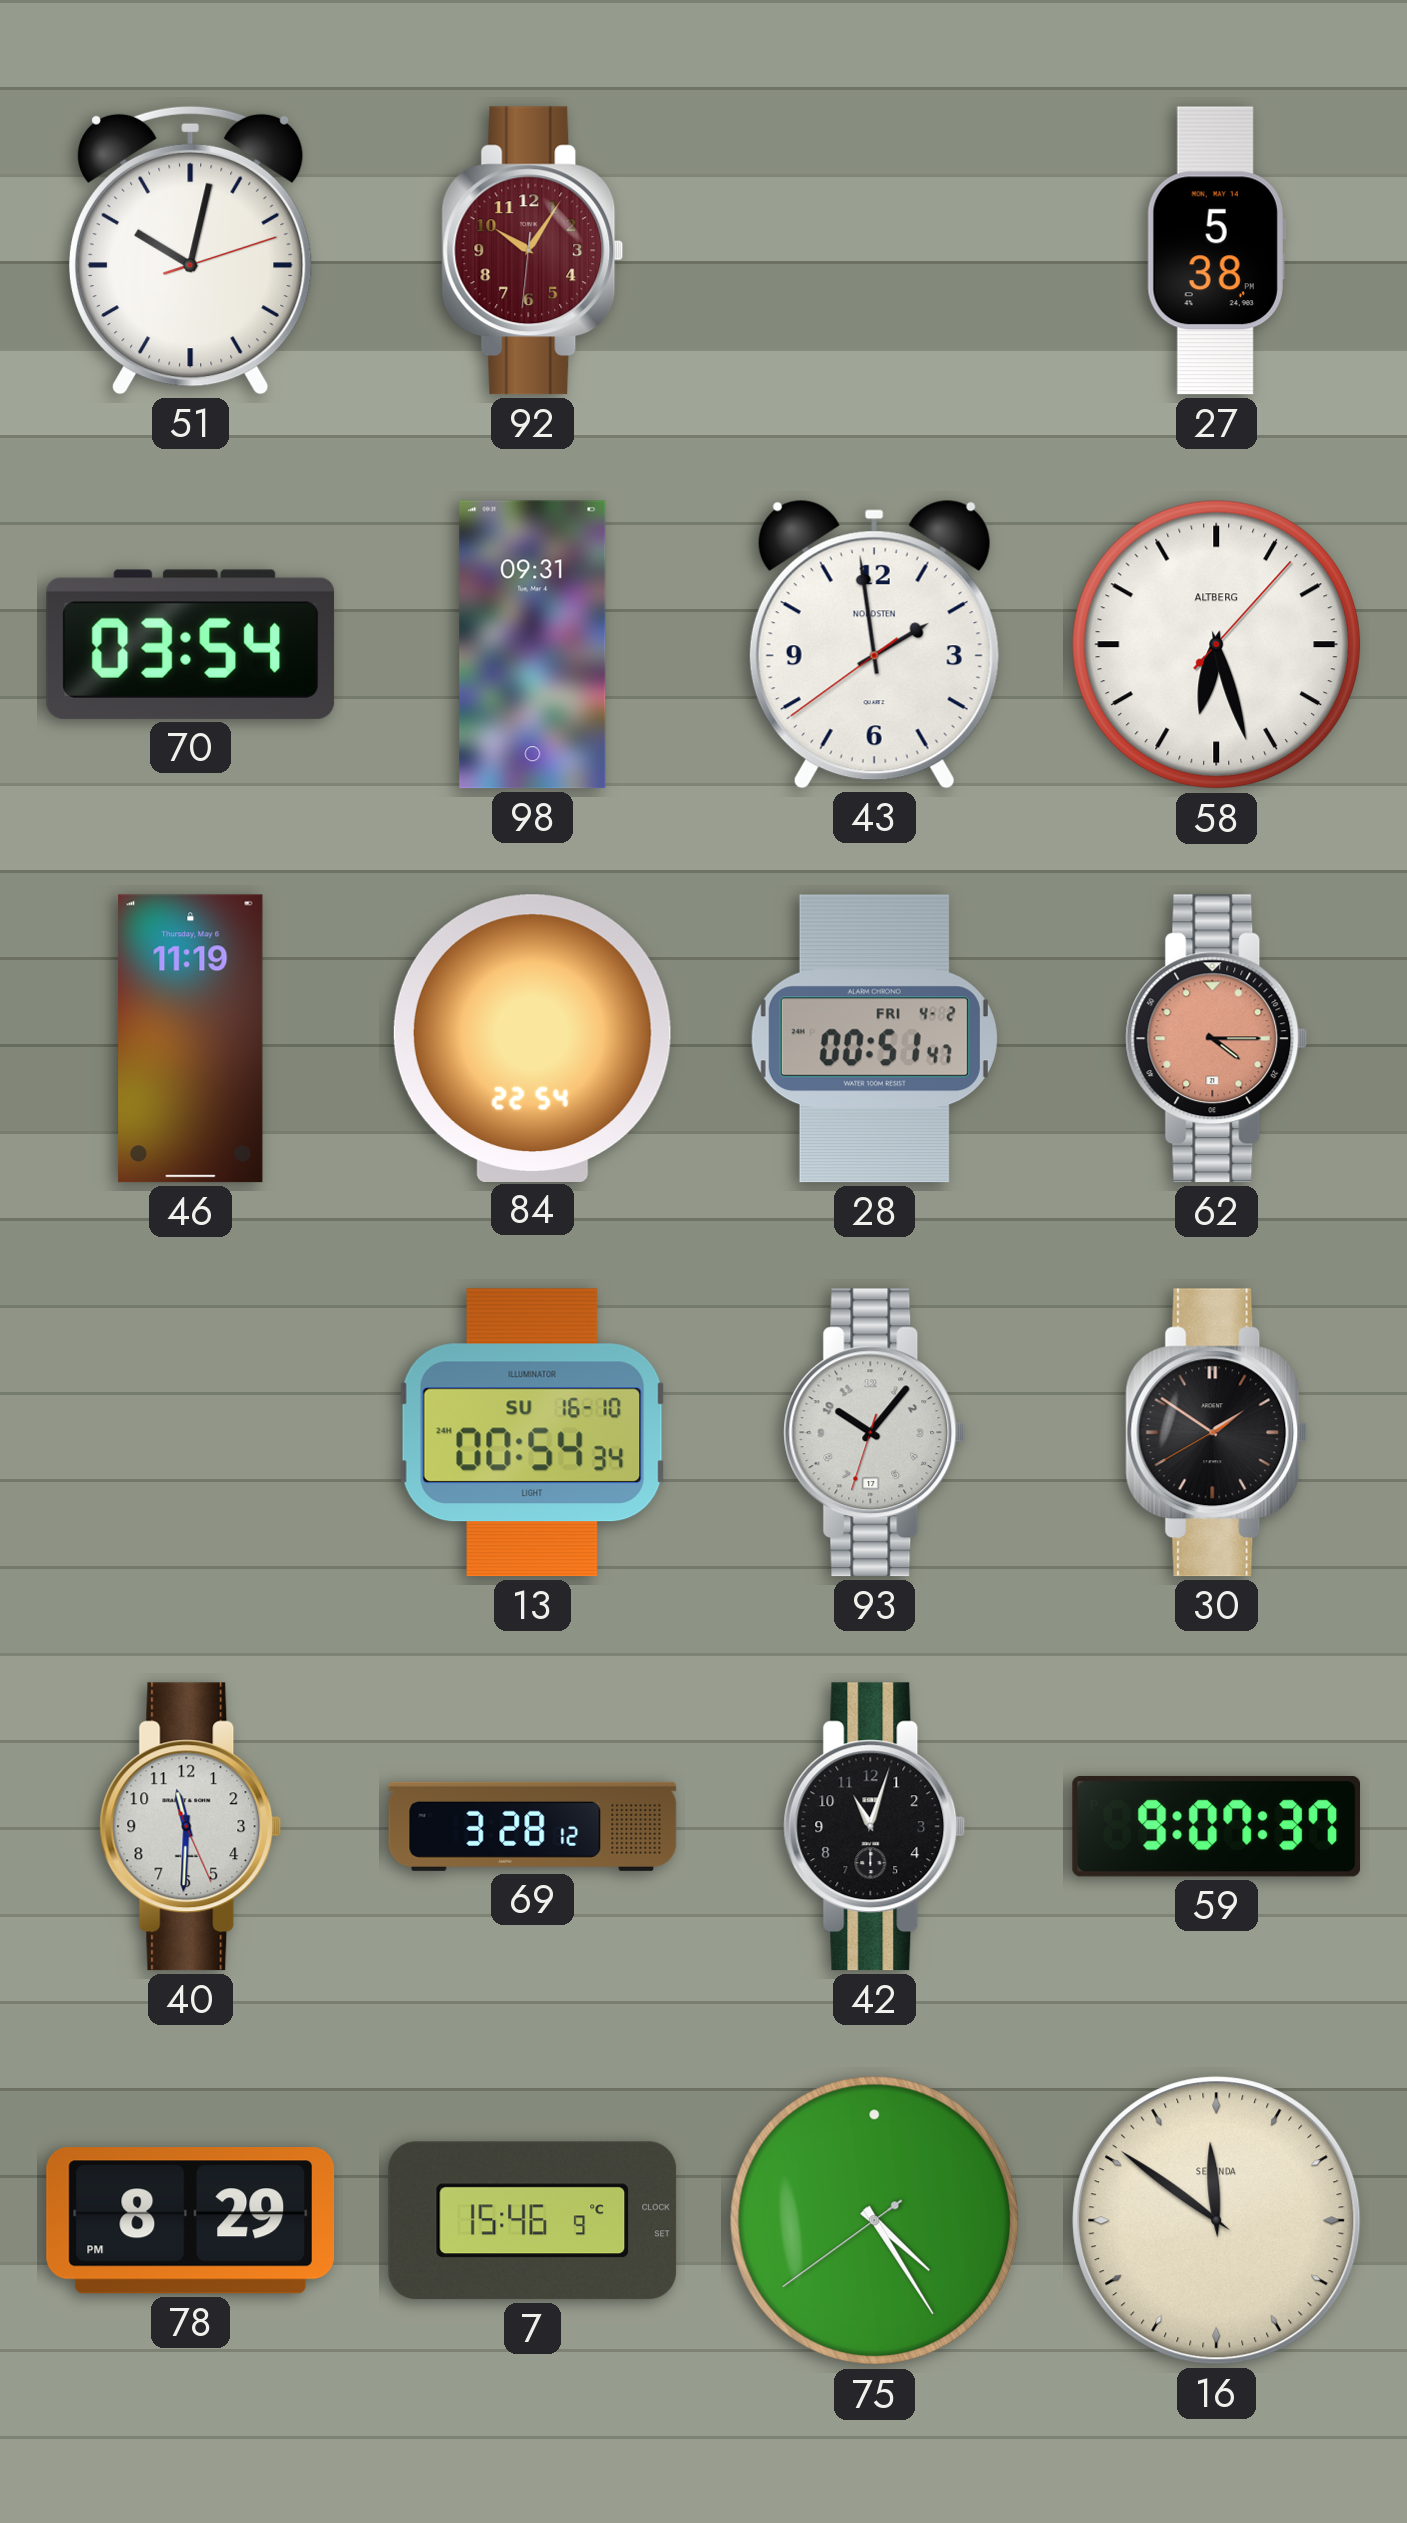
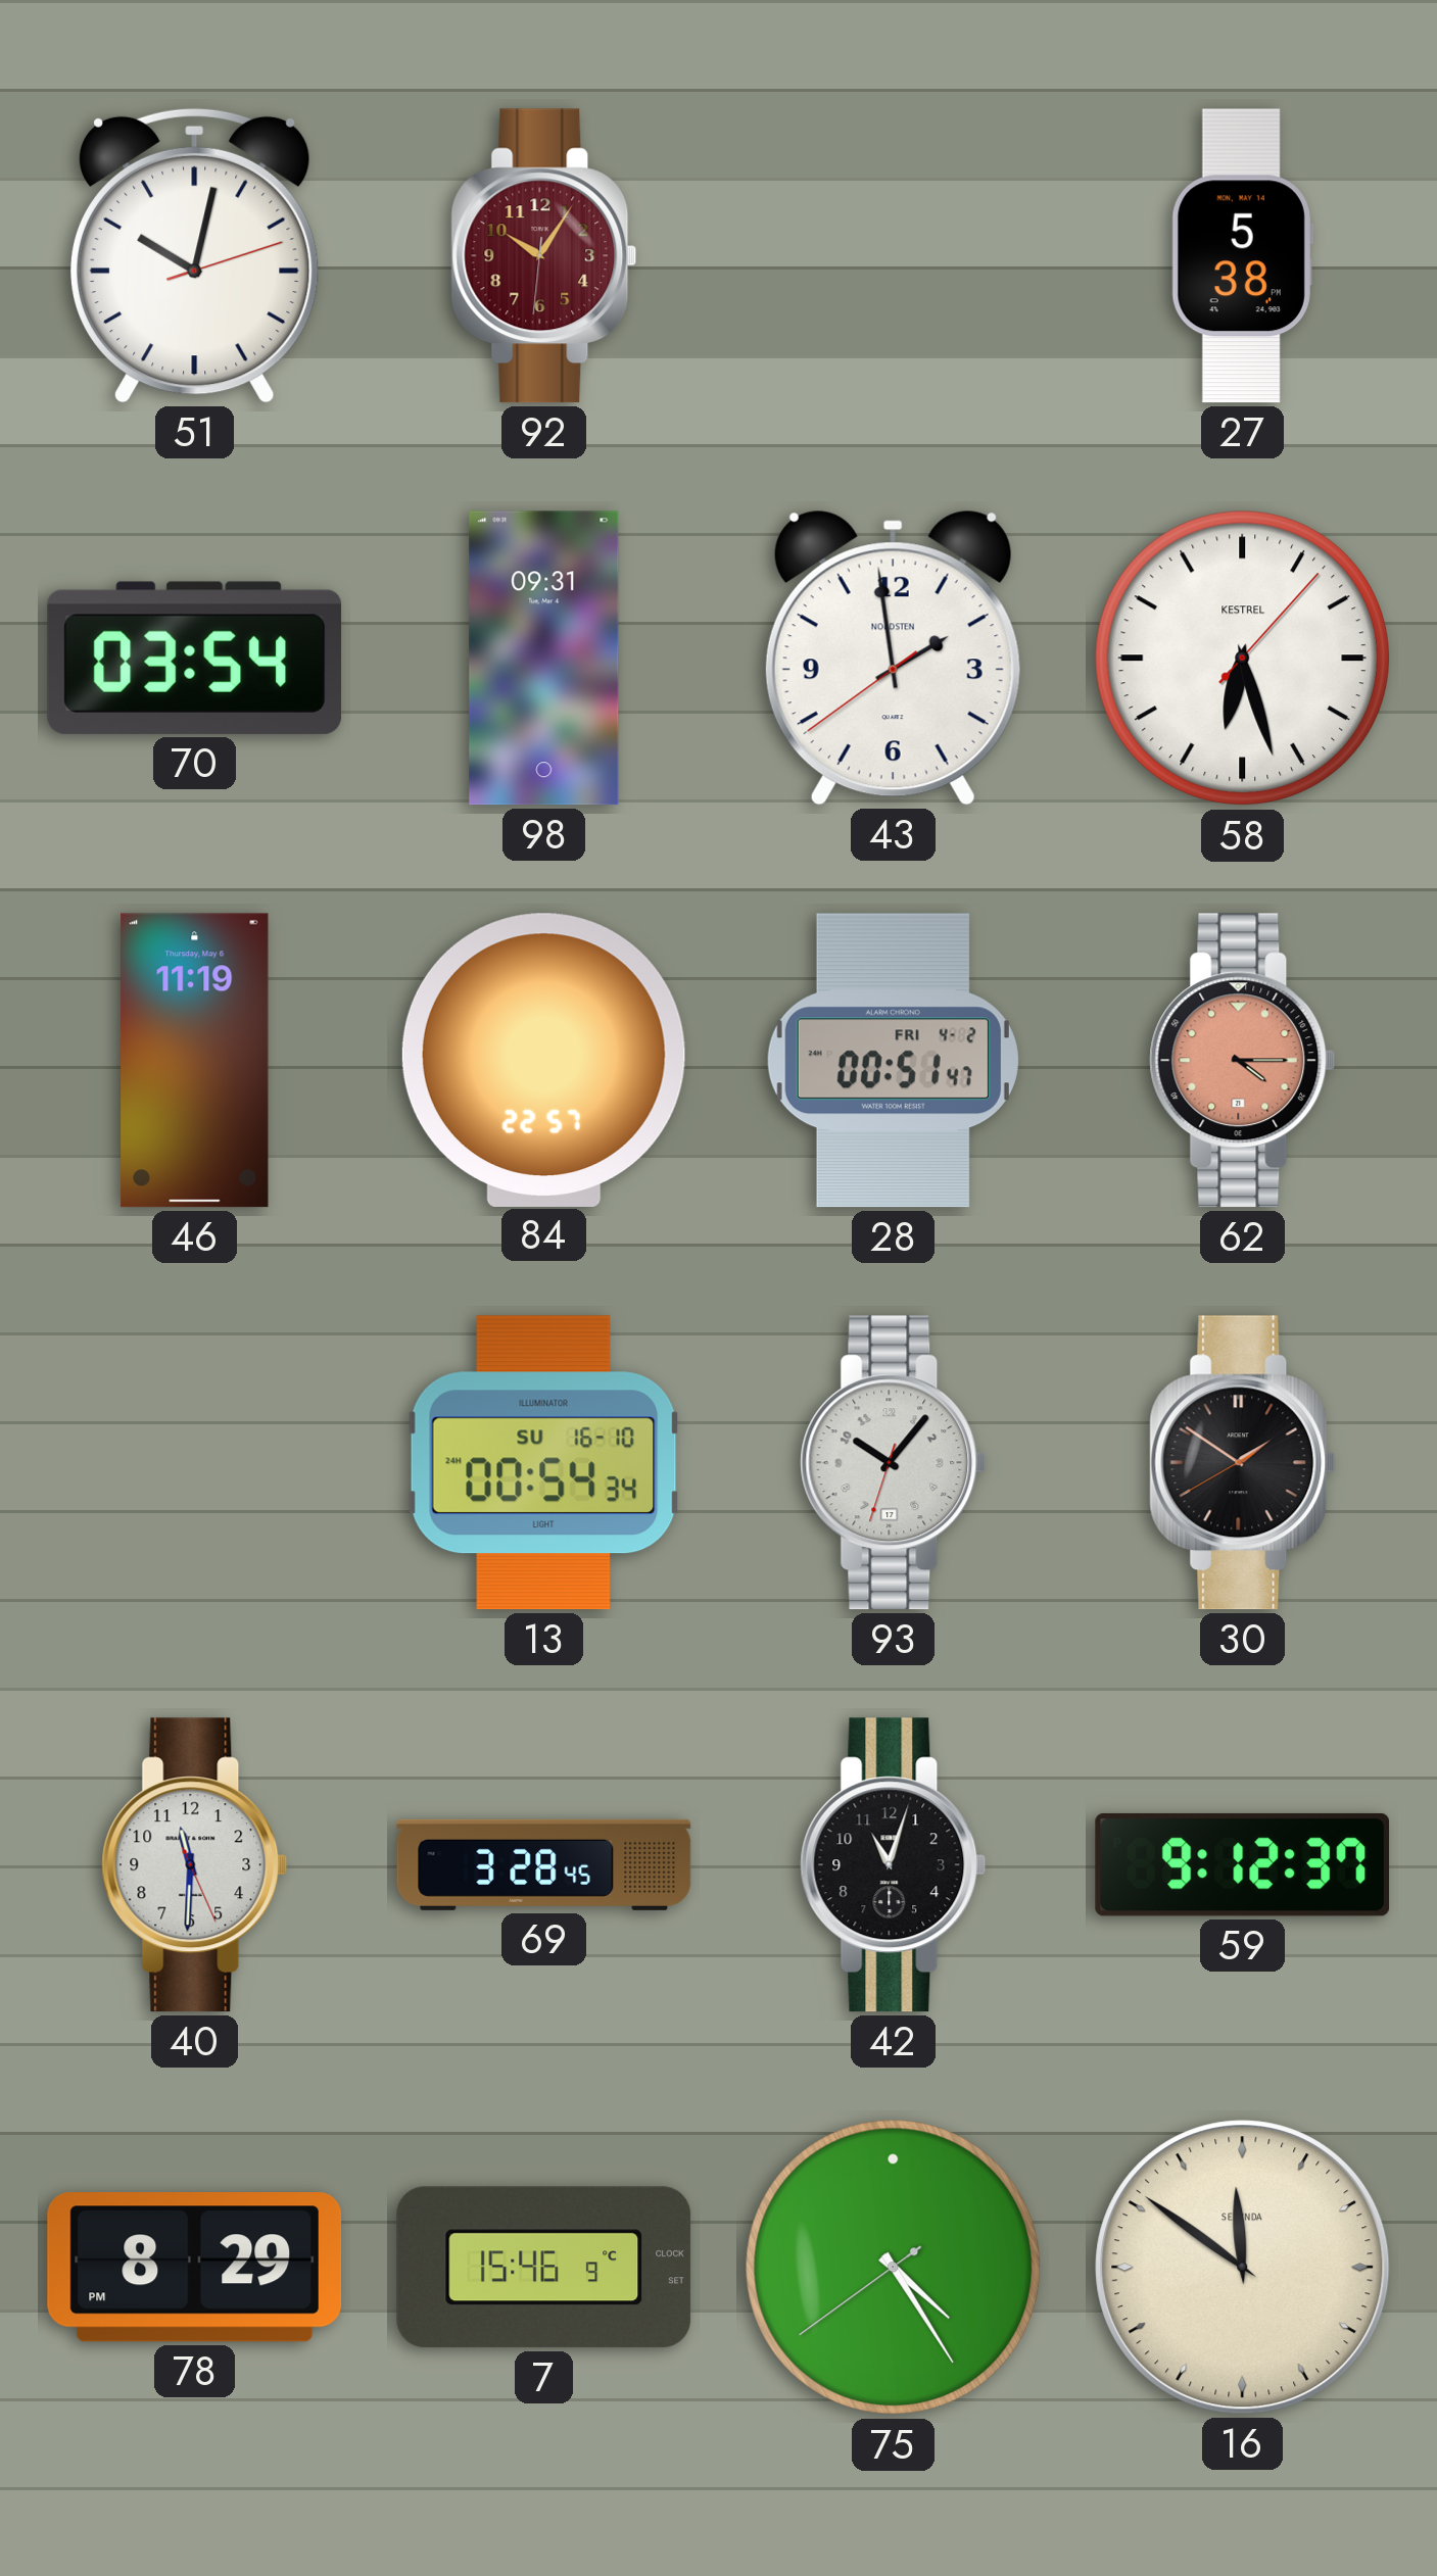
58 brand: ALTBERG -> KESTREL
84: 22:54 -> 22:57
69: 3:28:12 -> 3:28:45
59: 9:07 -> 9:12
